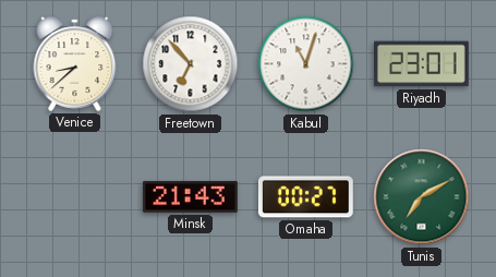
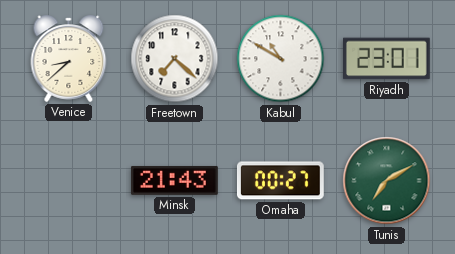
Freetown: 6:53 -> 7:22
Kabul: 11:03 -> 10:50
